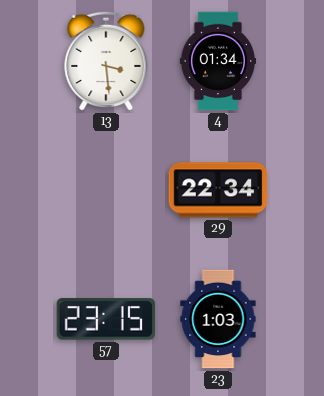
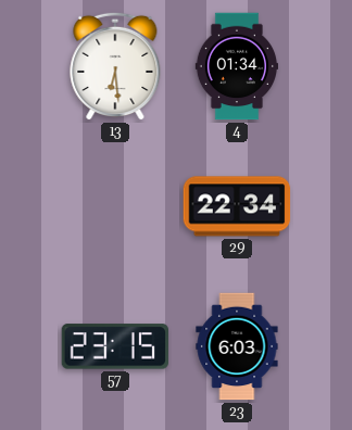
13: 3:29 -> 6:29
23: 1:03 -> 6:03
